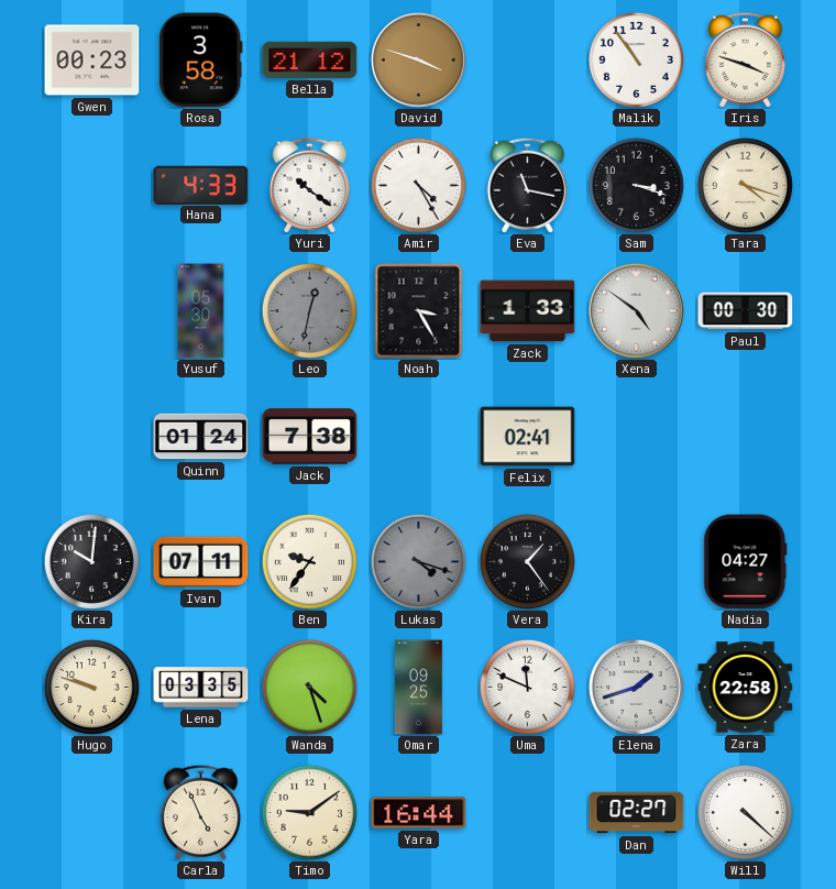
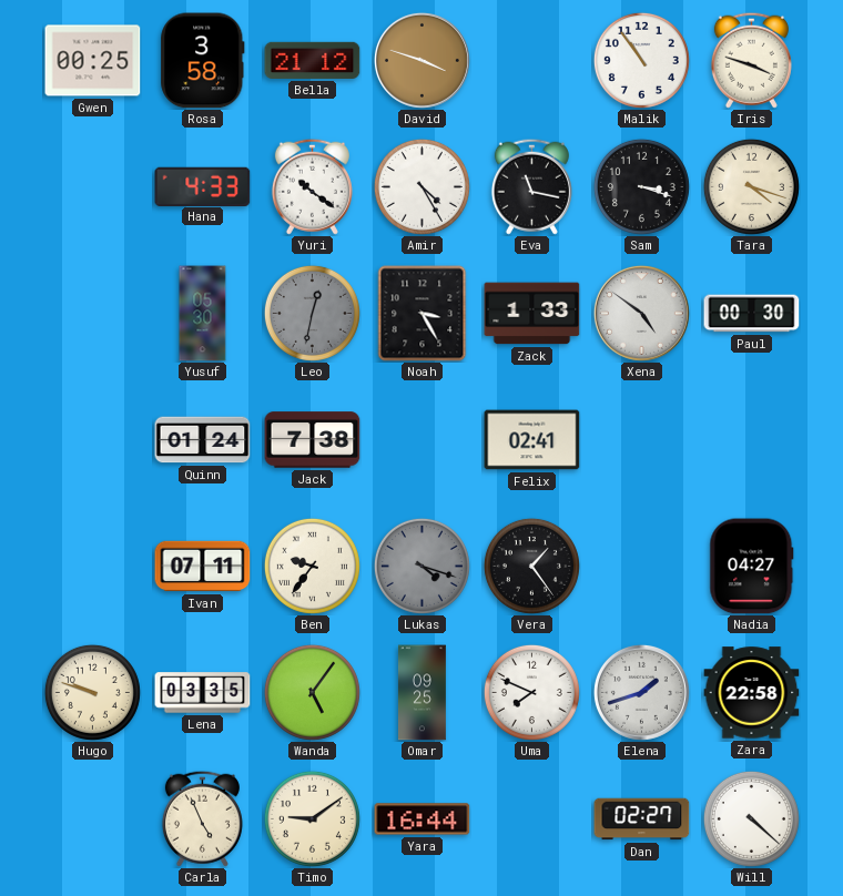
Gwen: 00:23 -> 00:25
Kira: 10:01 -> none
Wanda: 4:27 -> 5:06
Uma: 11:49 -> 7:49
